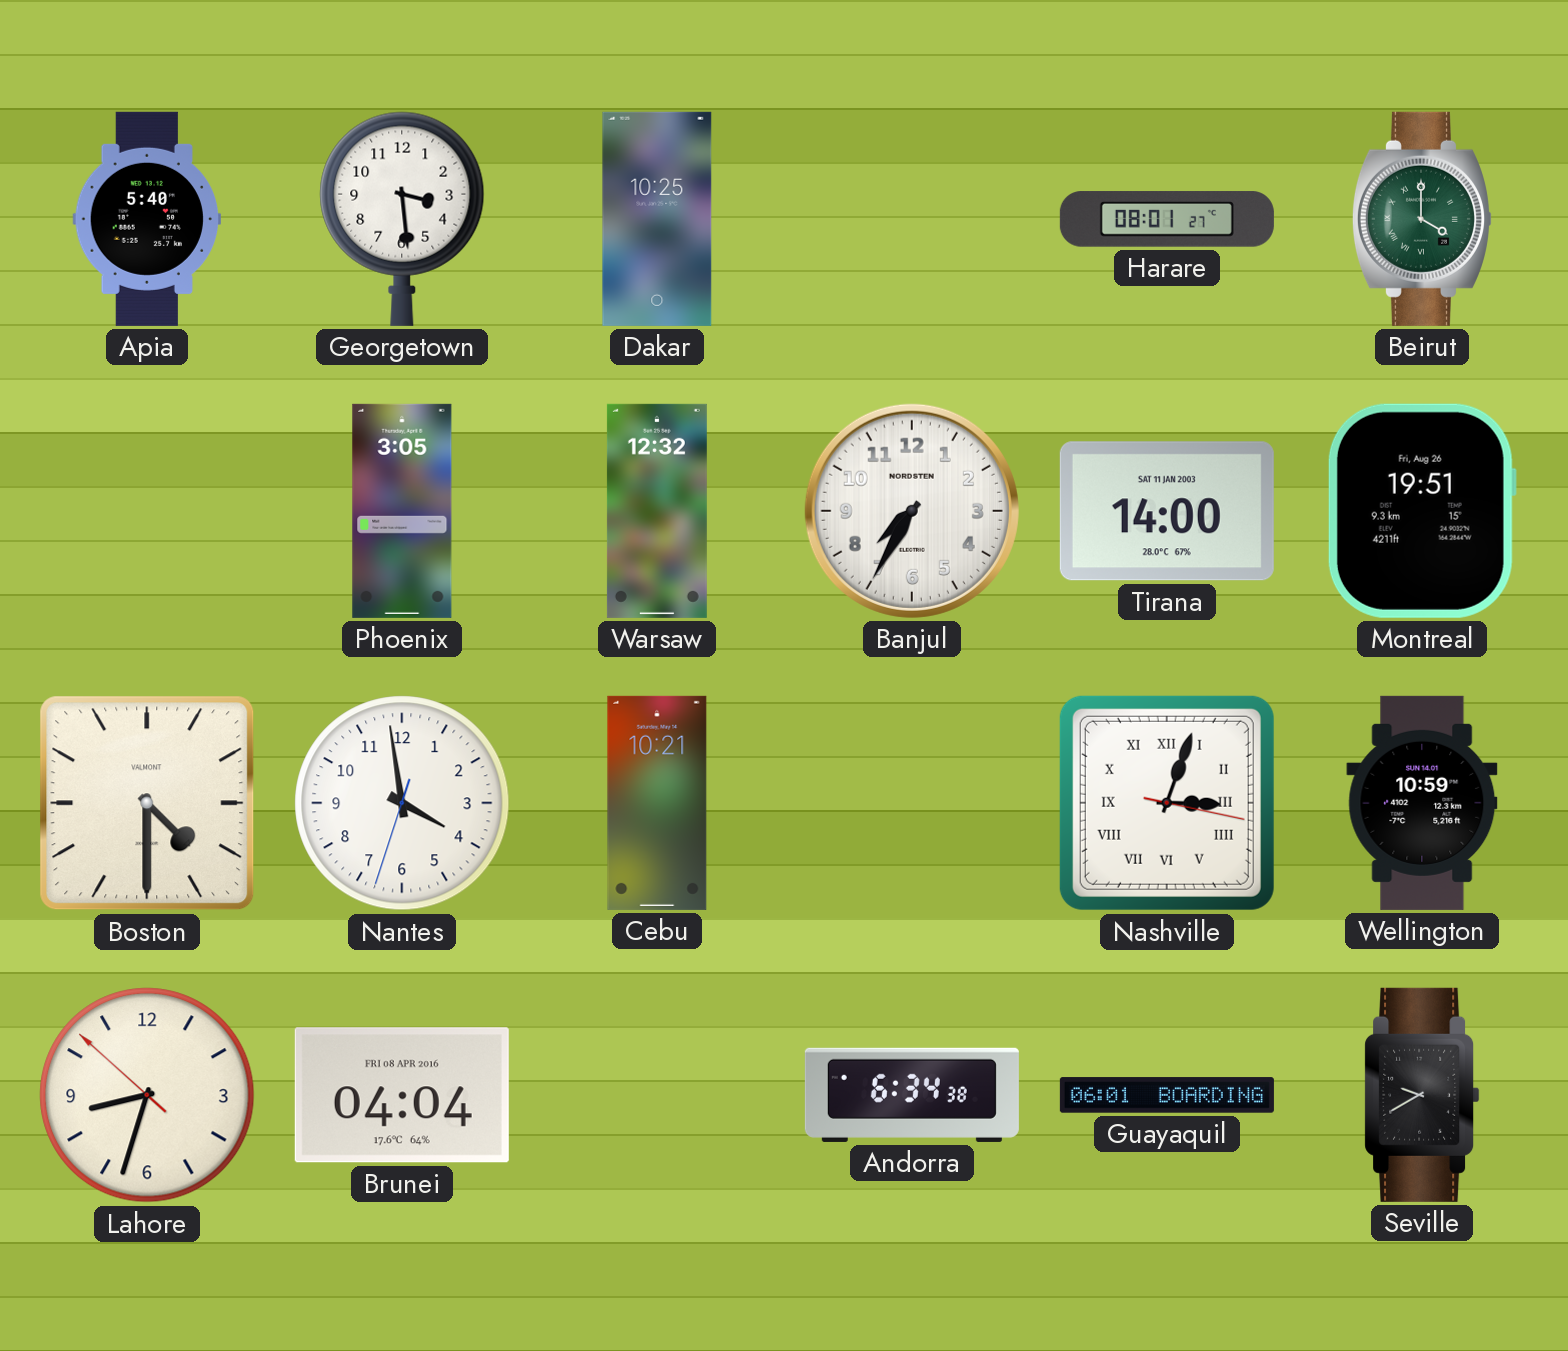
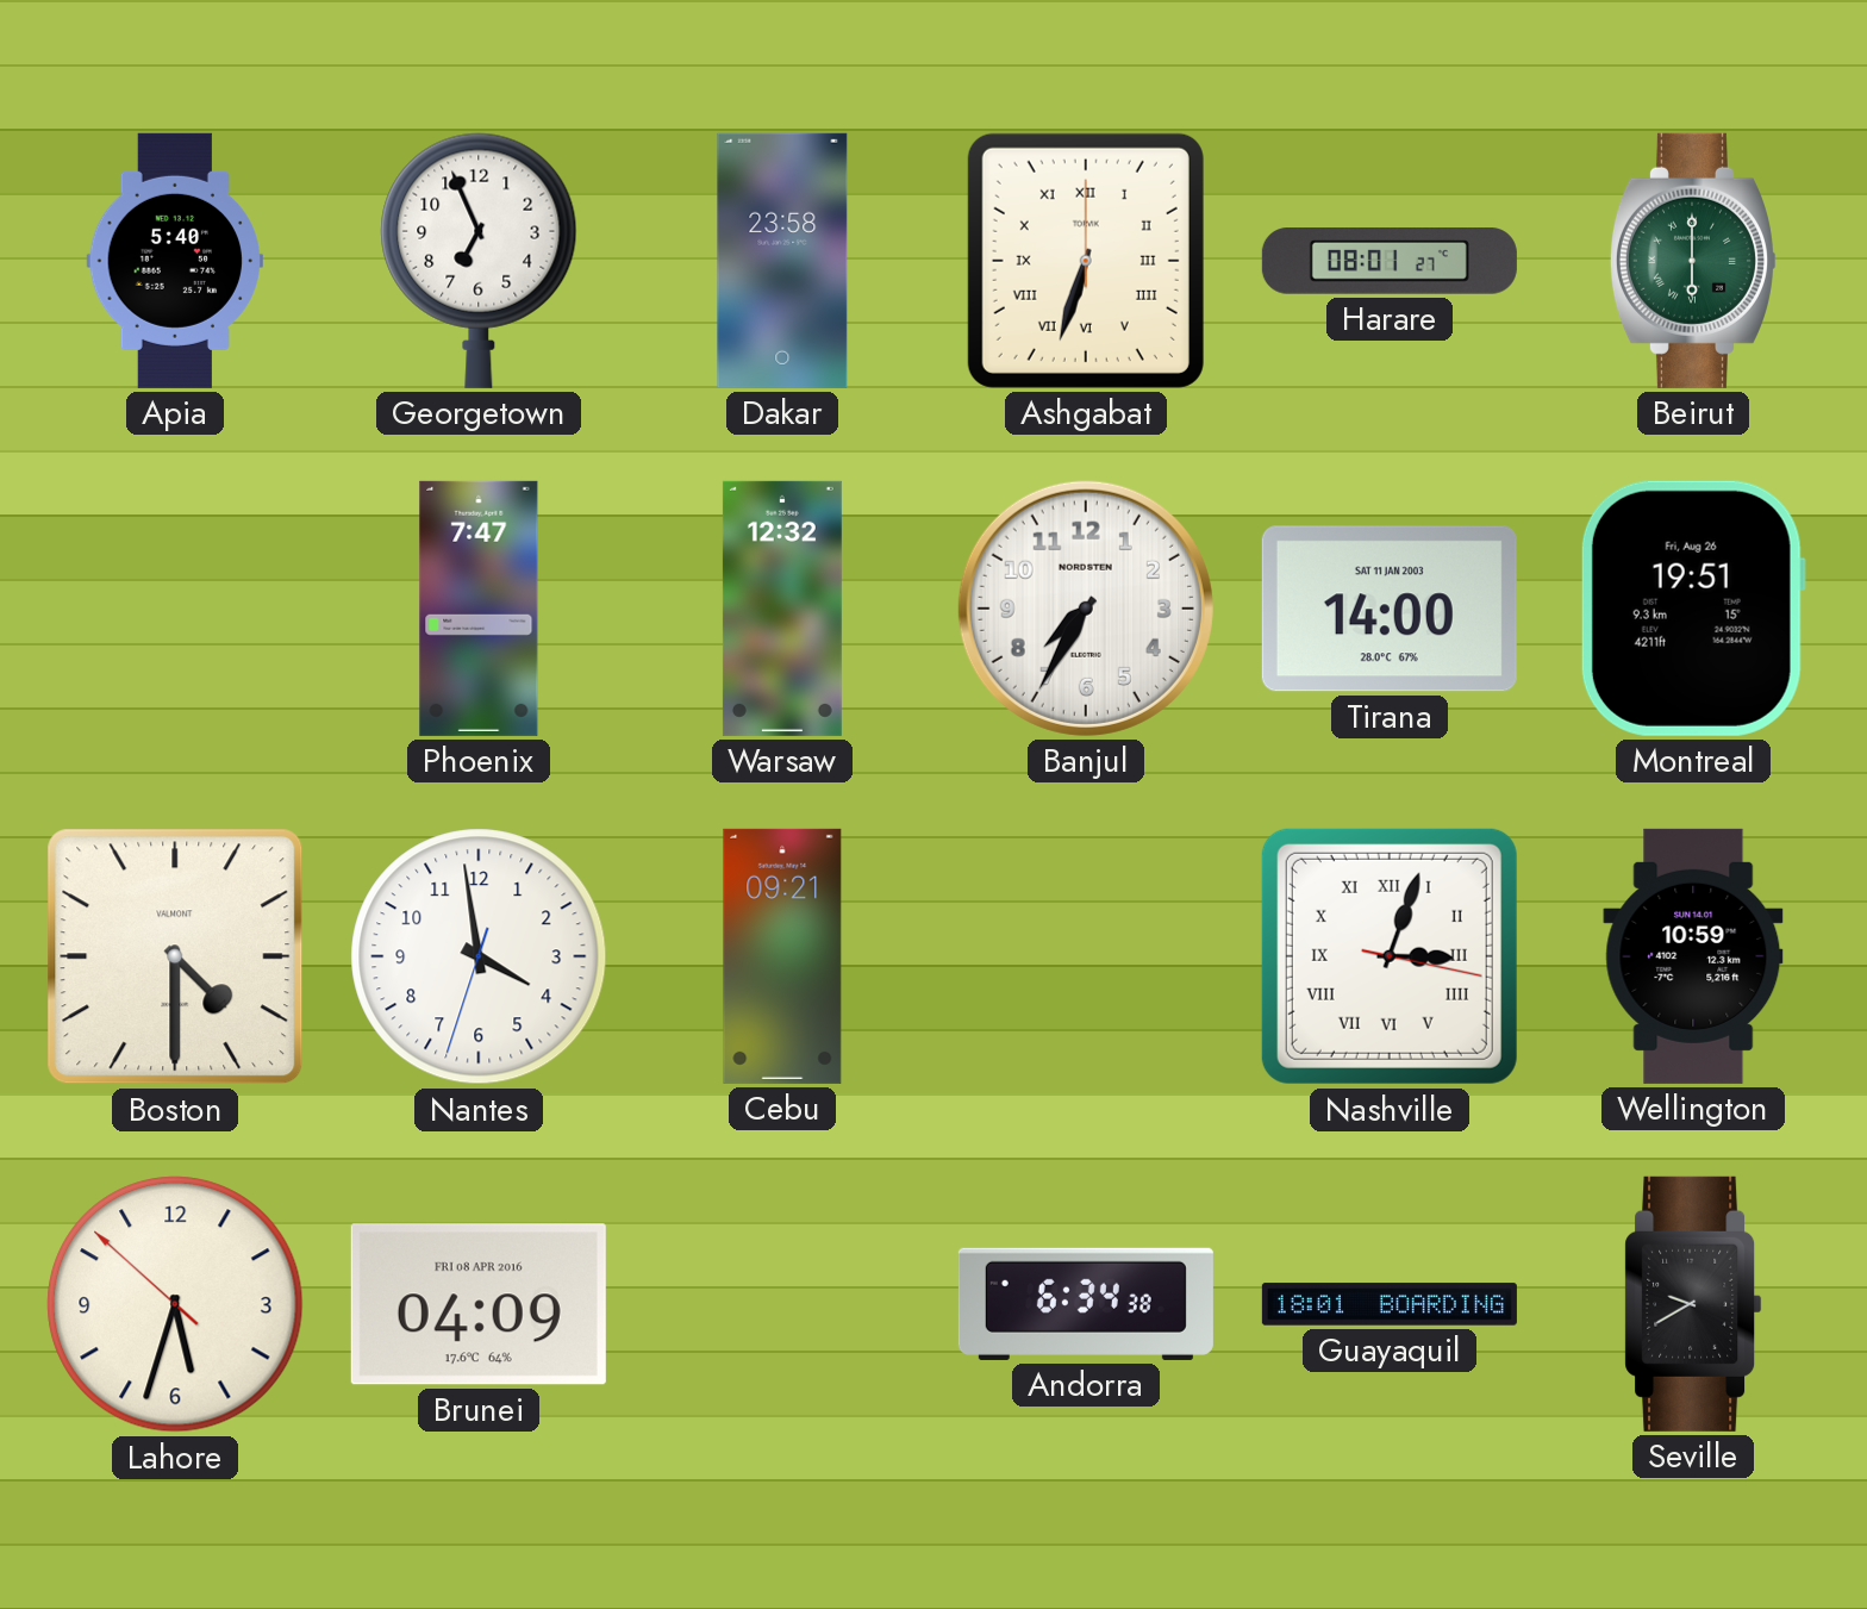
Georgetown: 3:29 -> 6:56
Dakar: 10:25 -> 23:58
Ashgabat: none -> 6:33
Beirut: 4:00 -> 6:00
Phoenix: 3:05 -> 7:47
Cebu: 10:21 -> 09:21
Lahore: 8:32 -> 5:32
Brunei: 04:04 -> 04:09
Guayaquil: 06:01 -> 18:01
